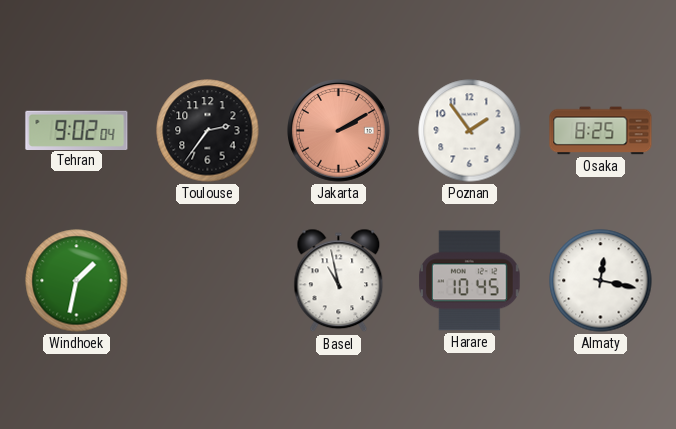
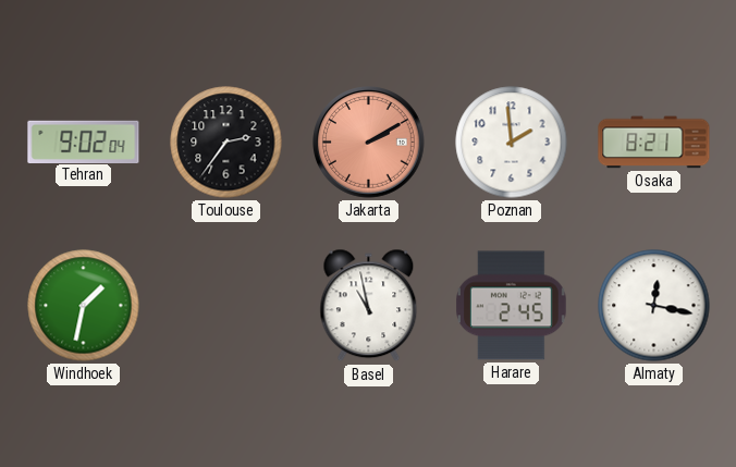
Poznan: 1:54 -> 1:59
Osaka: 8:25 -> 8:21
Harare: 10:45 -> 2:45
